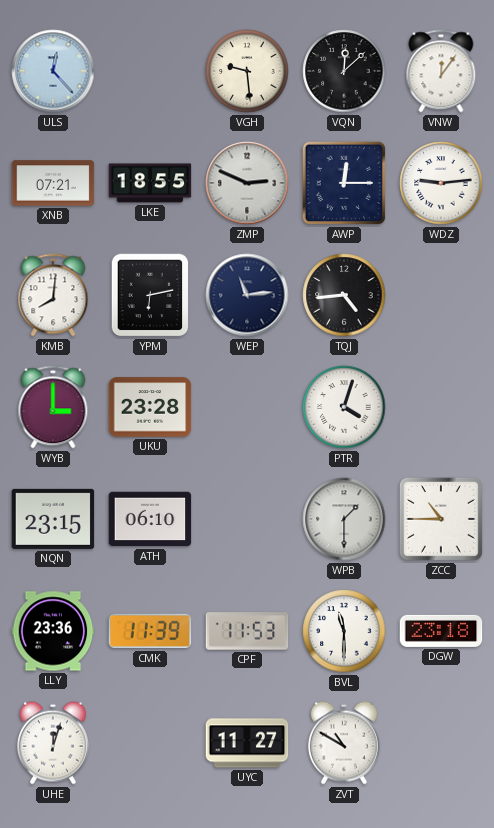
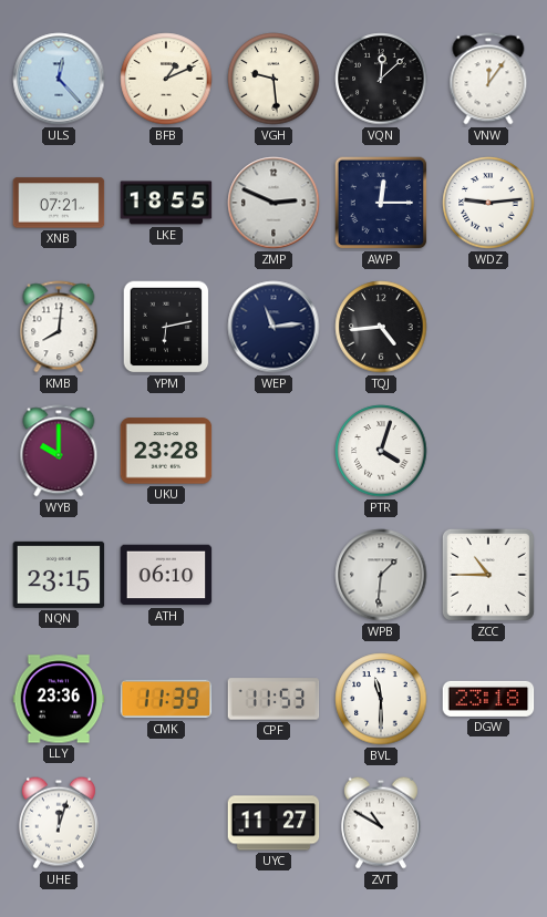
BFB: none -> 1:11
WYB: 3:00 -> 10:00
WPB: 1:30 -> 1:31
